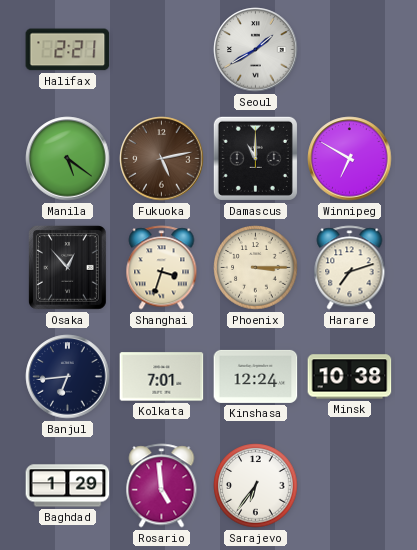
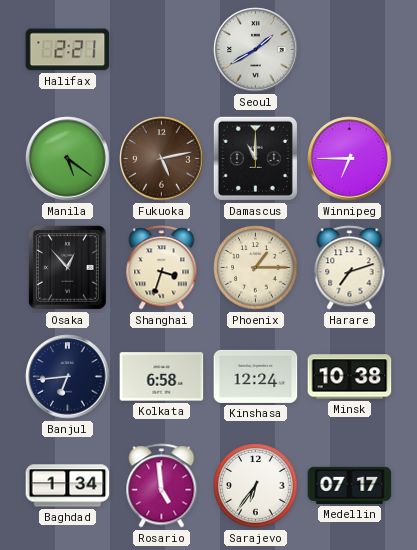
Winnipeg: 6:50 -> 6:45
Phoenix: 3:15 -> 1:15
Kolkata: 7:01 -> 6:58
Baghdad: 1:29 -> 1:34
Medellin: none -> 07:17
